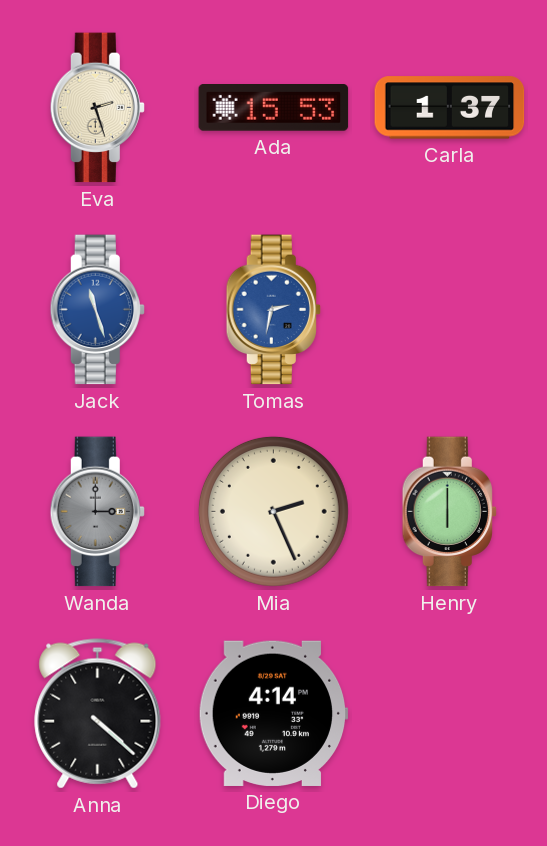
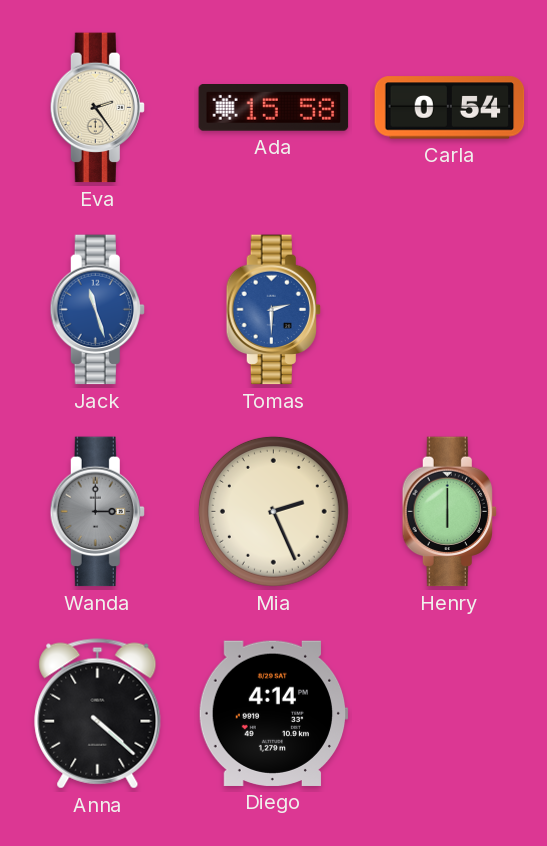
Eva: 2:27 -> 2:24
Ada: 15:53 -> 15:58
Carla: 1:37 -> 0:54
Tomas: 2:32 -> 2:30
